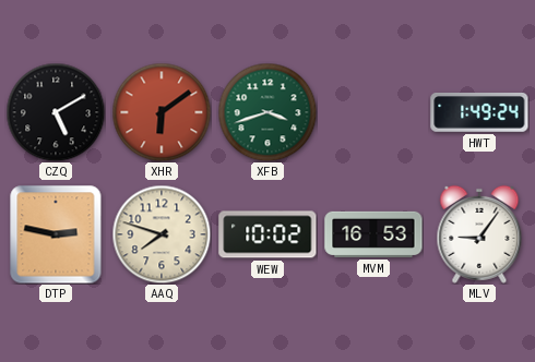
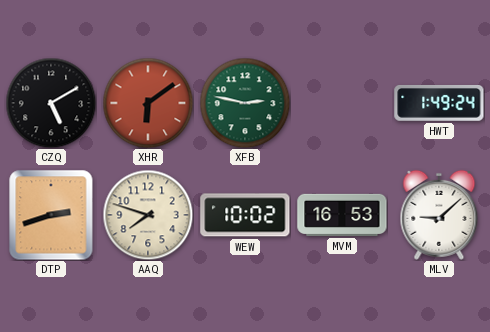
XFB: 3:42 -> 2:47
DTP: 2:47 -> 2:42
MLV: 9:06 -> 9:08
